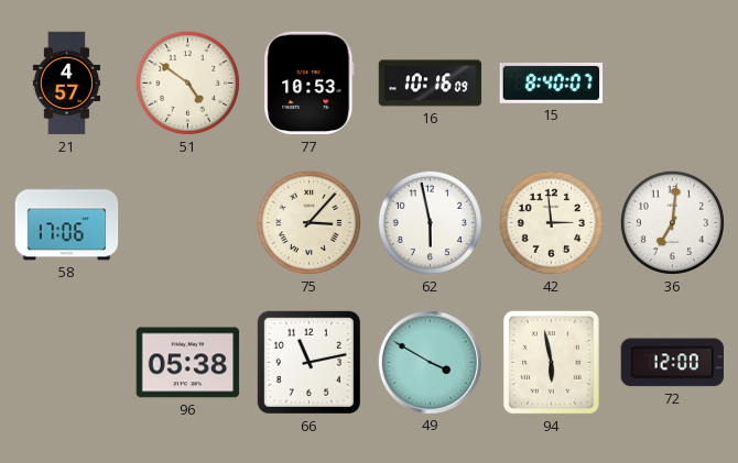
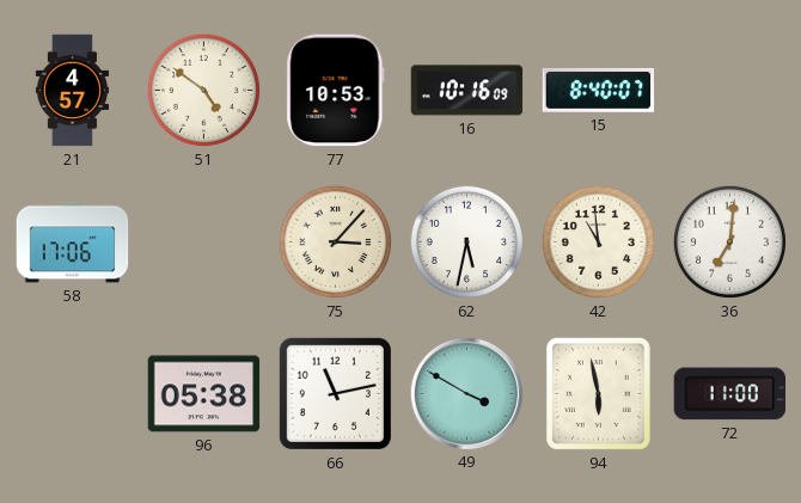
62: 5:58 -> 5:32
42: 2:59 -> 10:59
72: 12:00 -> 11:00
